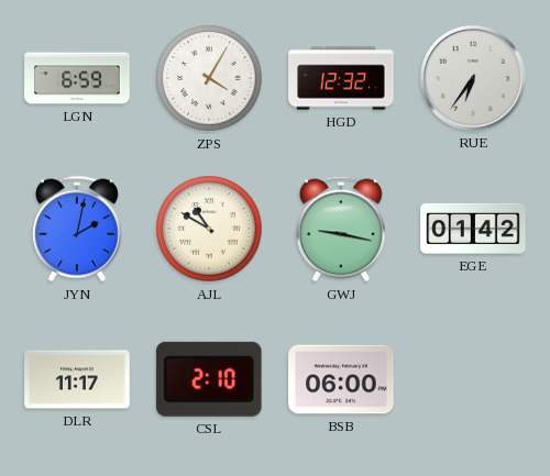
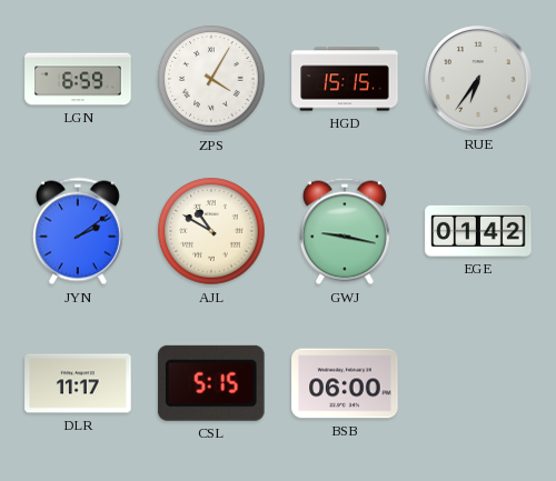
HGD: 12:32 -> 15:15
JYN: 2:02 -> 2:09
CSL: 2:10 -> 5:15
